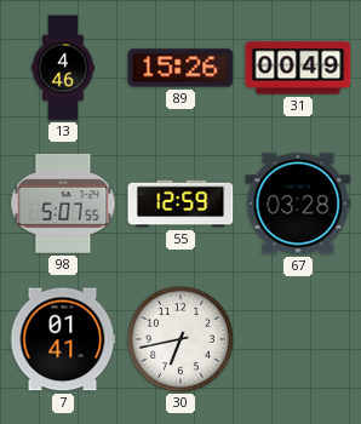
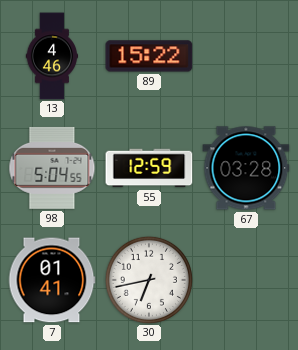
89: 15:26 -> 15:22
31: 00:49 -> none
98: 5:07 -> 5:04
